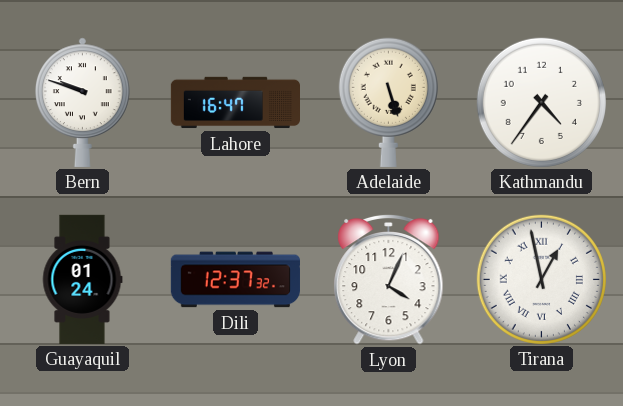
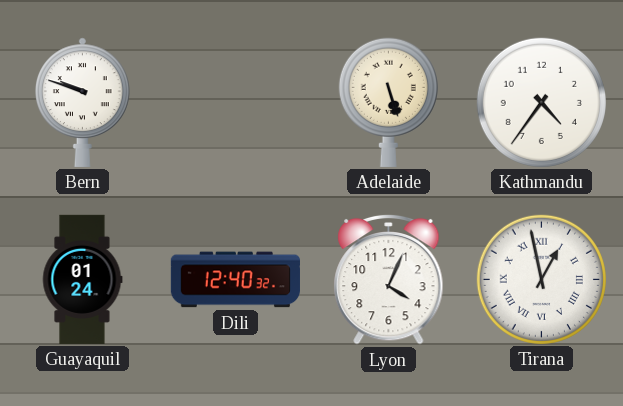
Lahore: 16:47 -> none
Dili: 12:37 -> 12:40
